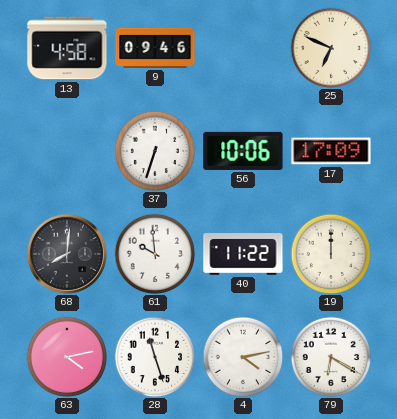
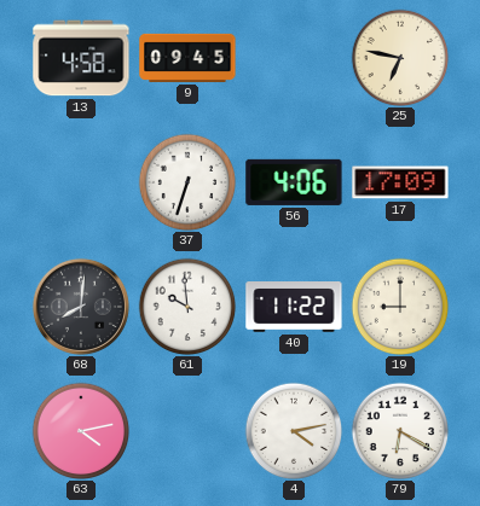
9: 09:46 -> 09:45
25: 6:49 -> 6:47
56: 10:06 -> 4:06
19: 12:00 -> 9:00
28: 11:27 -> none
